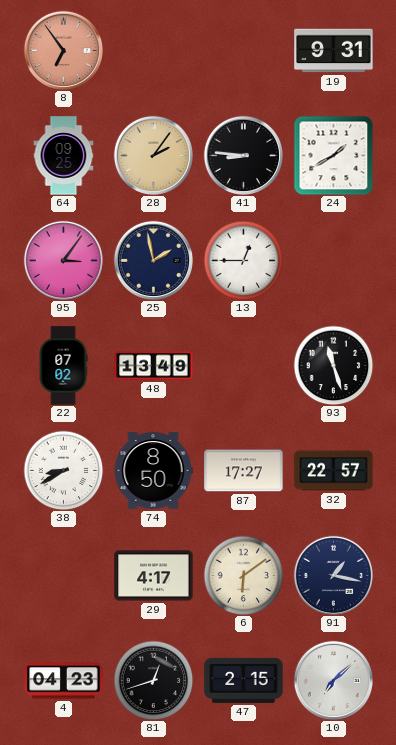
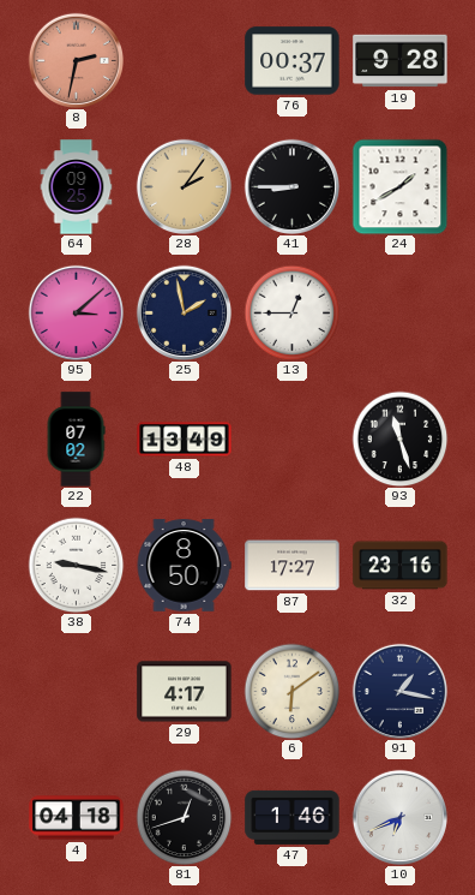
8: 6:54 -> 2:32
76: none -> 00:37
19: 9:31 -> 9:28
41: 8:46 -> 8:45
95: 3:06 -> 3:08
38: 8:40 -> 9:17
32: 22:57 -> 23:16
4: 04:23 -> 04:18
47: 2:15 -> 1:46
10: 7:08 -> 6:41
